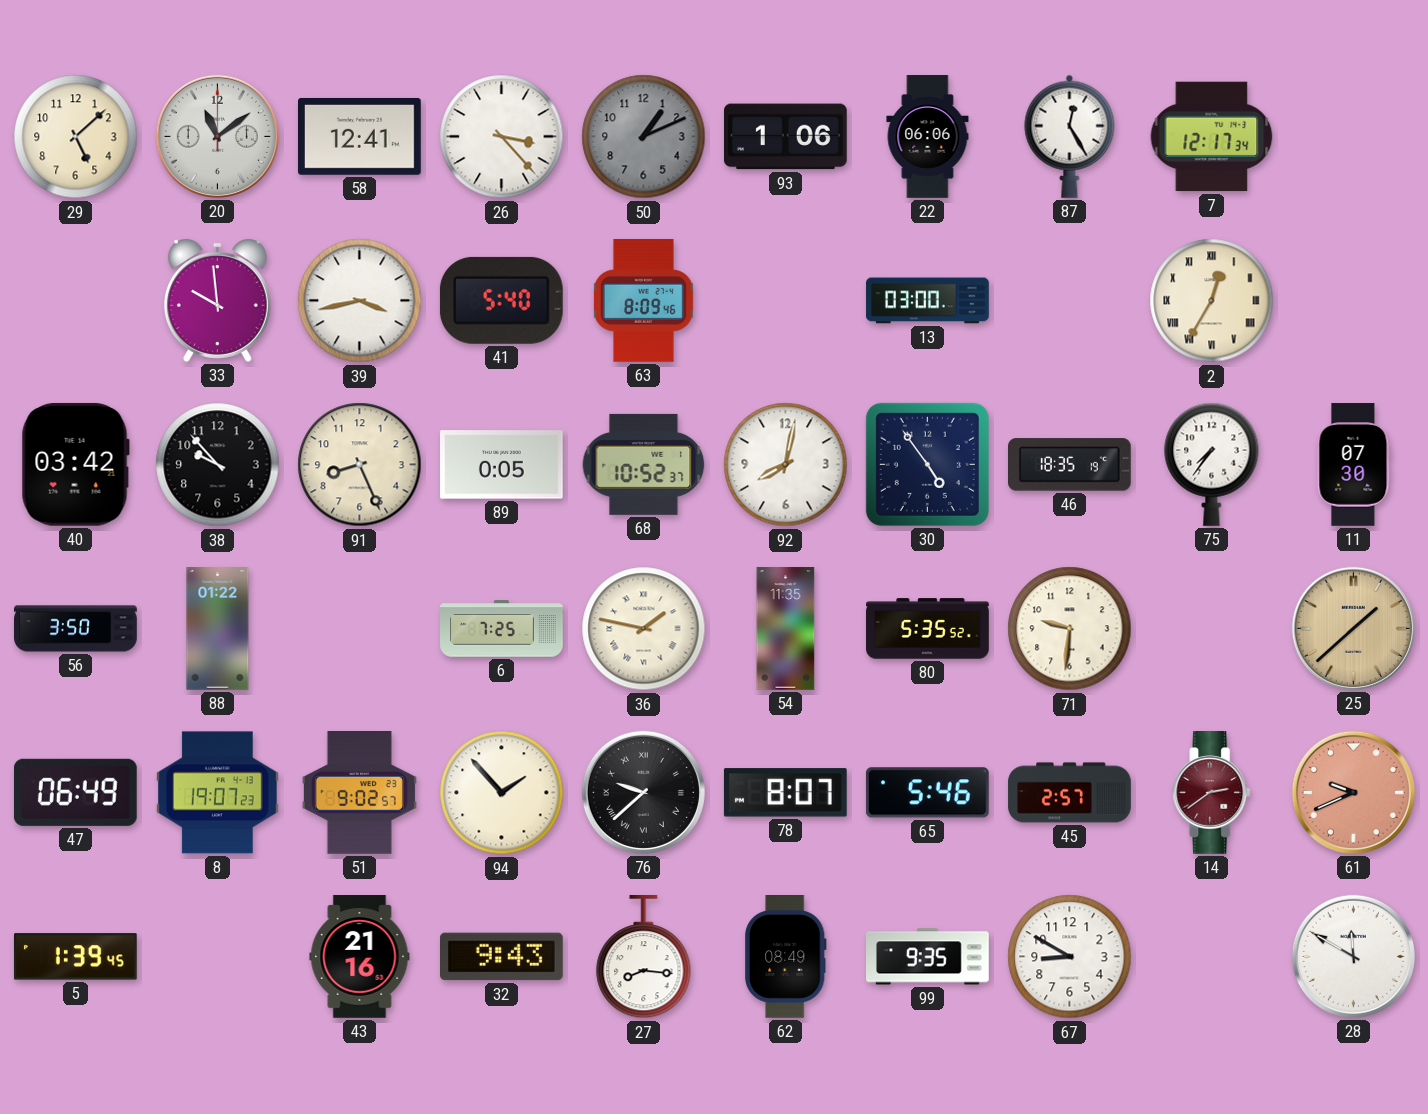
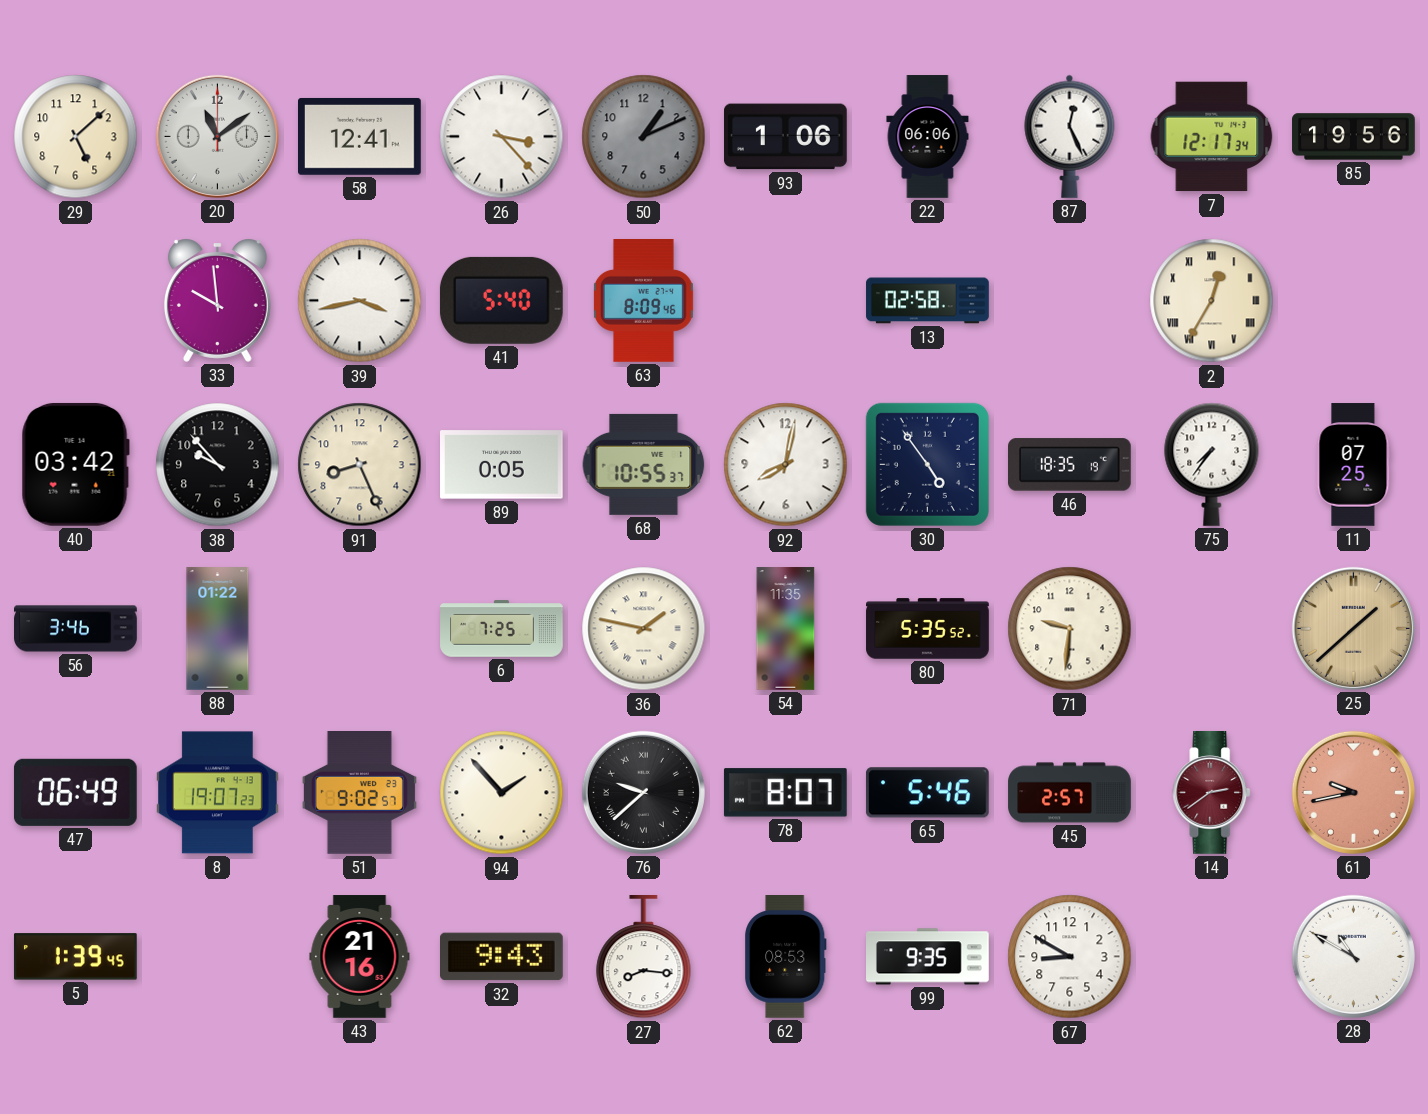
87: 12:25 -> 12:26
85: none -> 19:56
13: 03:00 -> 02:58
68: 10:52 -> 10:55
11: 07:30 -> 07:25
56: 3:50 -> 3:46
61: 9:41 -> 9:43
62: 08:49 -> 08:53
28: 11:50 -> 10:50
